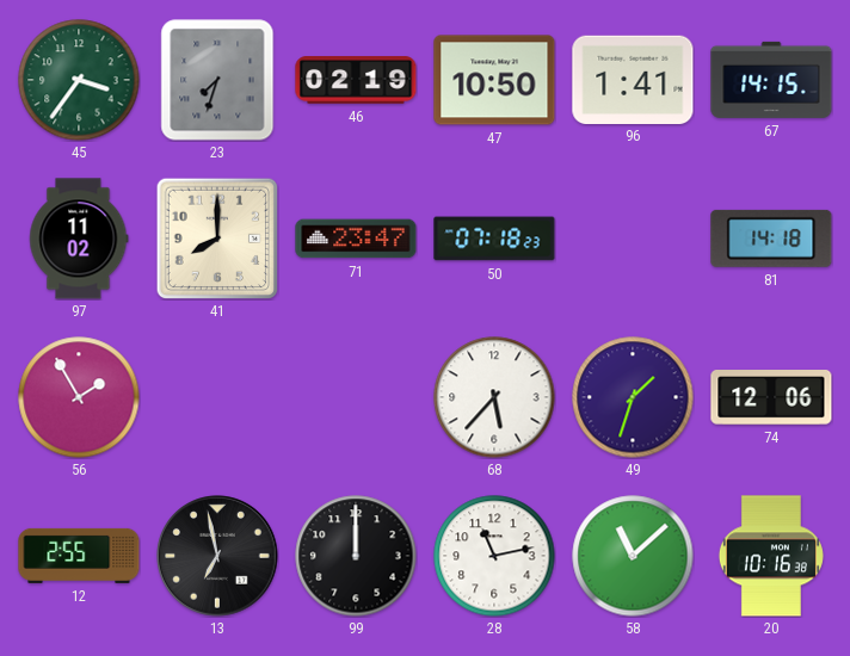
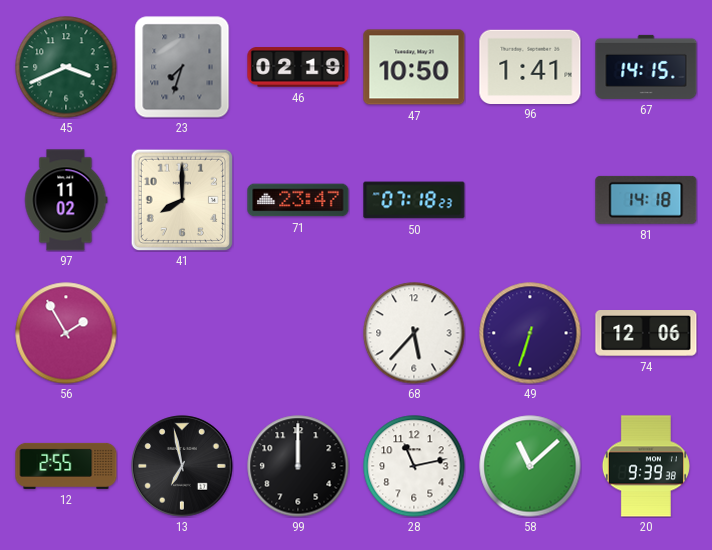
45: 3:36 -> 3:41
49: 1:33 -> 6:33
20: 10:16 -> 9:39
